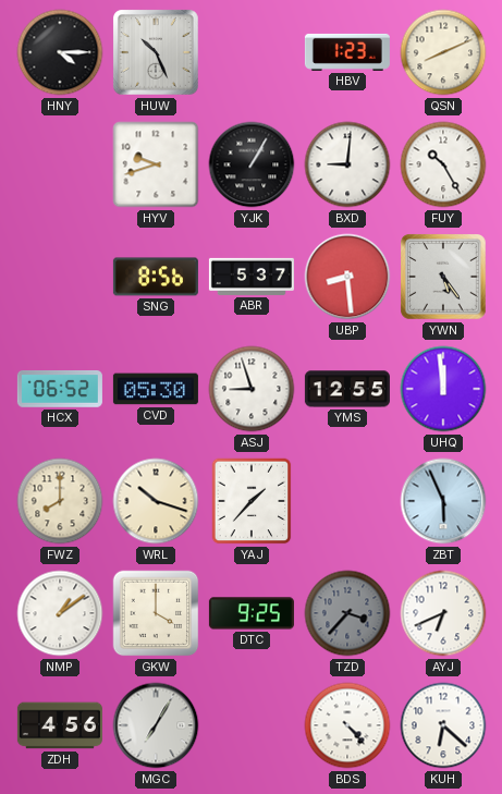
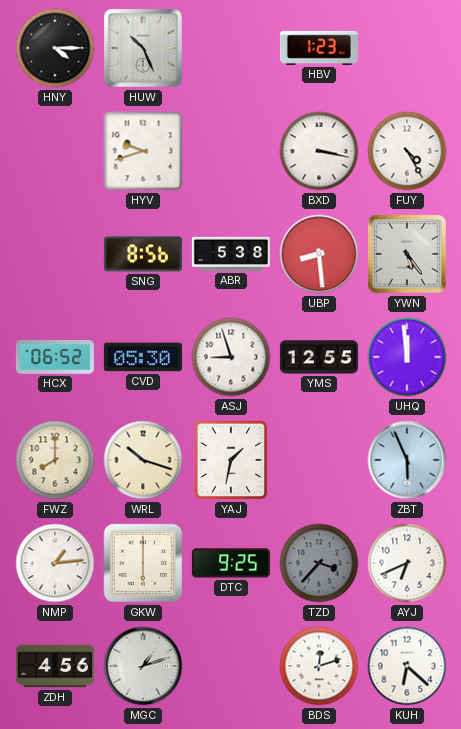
QSN: 8:11 -> none
YJK: 1:05 -> none
BXD: 9:01 -> 3:17
FUY: 10:25 -> 4:25
ABR: 5:37 -> 5:38
YAJ: 1:37 -> 1:32
NMP: 1:09 -> 1:14
GKW: 4:00 -> 6:00
MGC: 7:05 -> 1:12
BDS: 4:23 -> 12:12
